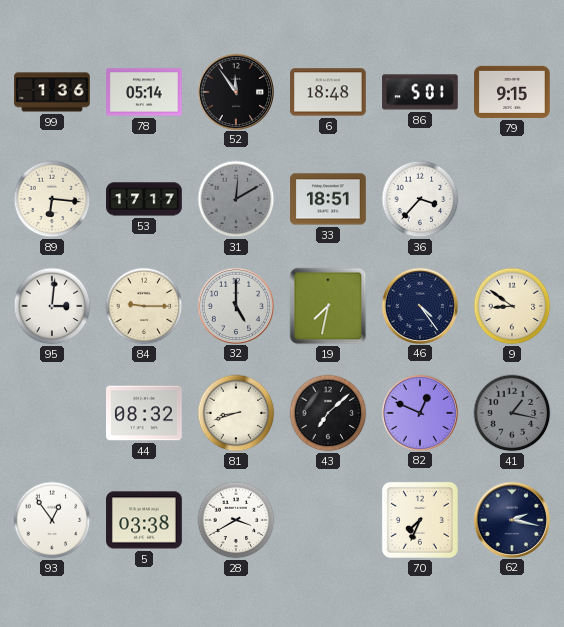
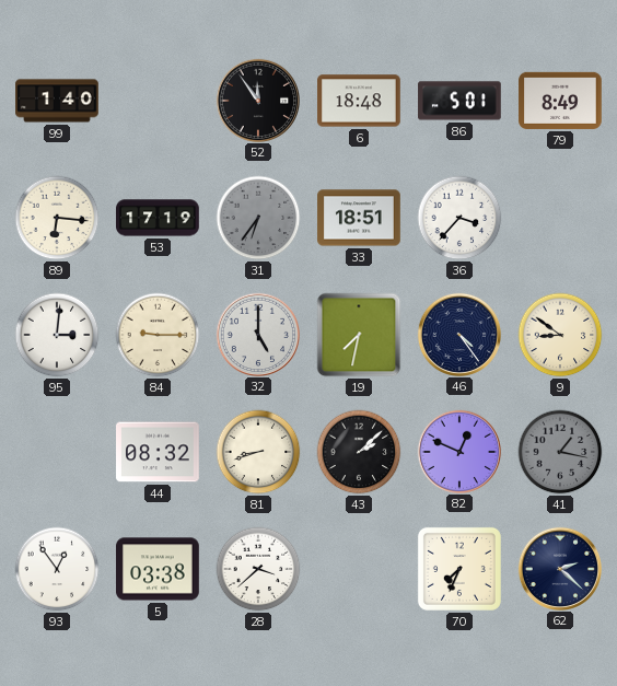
99: 1:36 -> 1:40
78: 05:14 -> none
79: 9:15 -> 8:49
53: 17:17 -> 17:19
31: 12:10 -> 6:36
43: 7:08 -> 2:08
28: 3:40 -> 3:38
62: 2:17 -> 2:22
